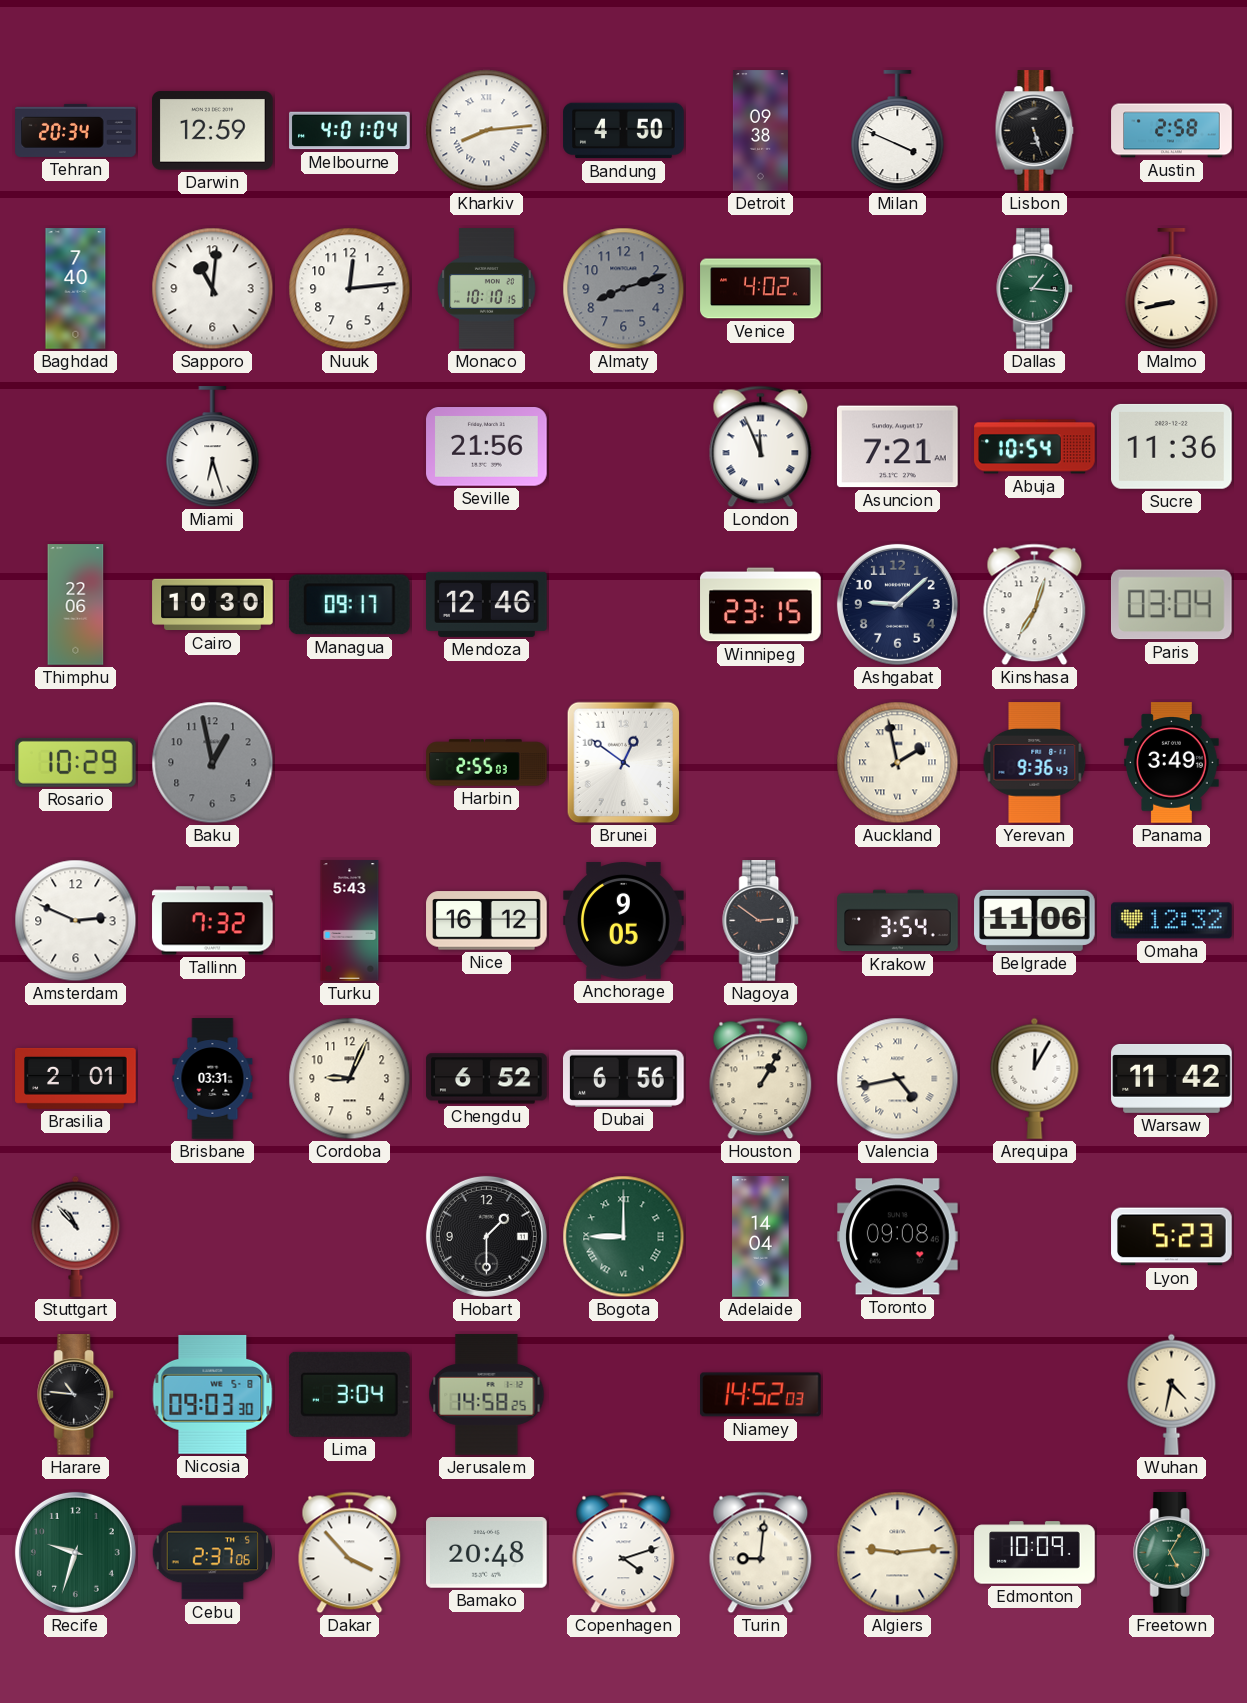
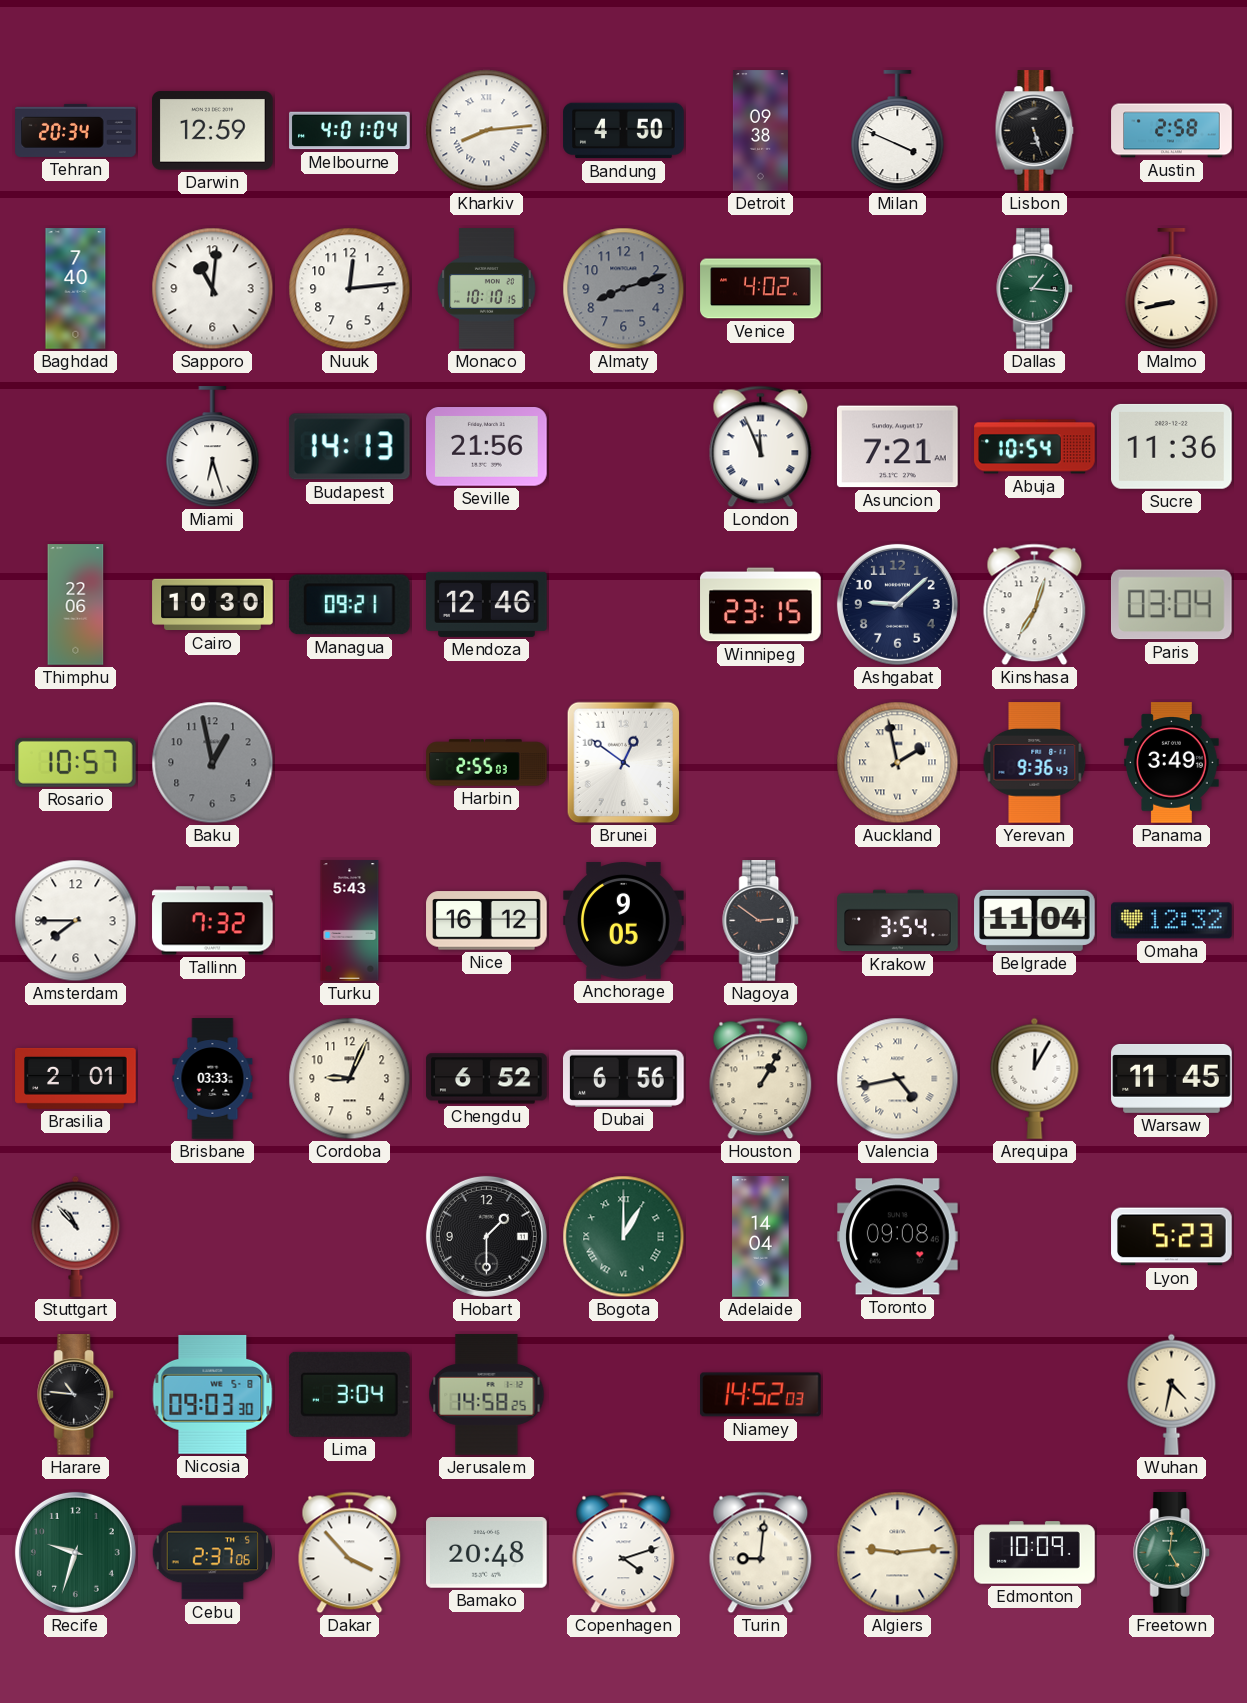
Budapest: none -> 14:13
Managua: 09:17 -> 09:21
Rosario: 10:29 -> 10:57
Amsterdam: 2:49 -> 7:45
Belgrade: 11:06 -> 11:04
Brisbane: 03:31 -> 03:33
Warsaw: 11:42 -> 11:45
Bogota: 9:00 -> 1:00
Freetown: 5:05 -> 5:01
